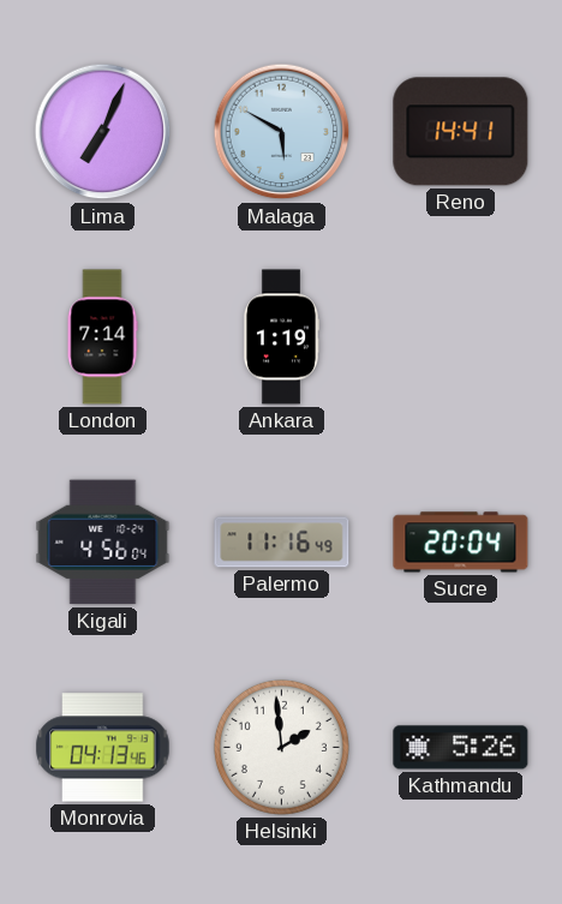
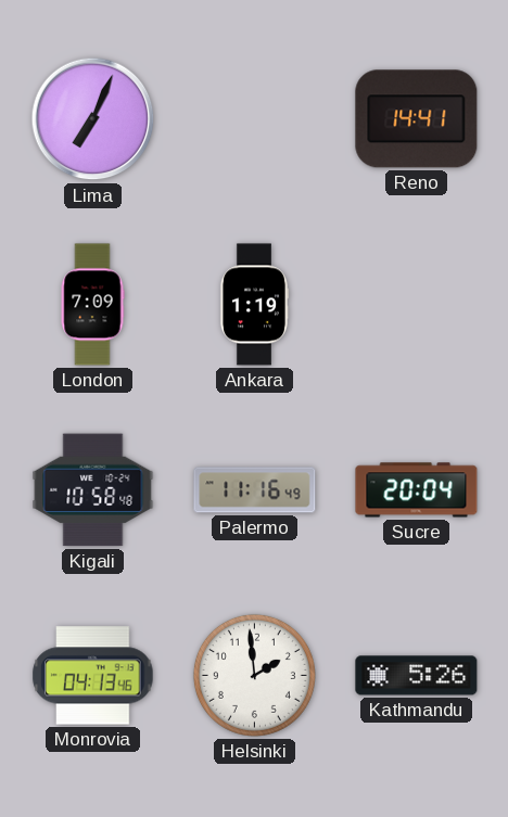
Malaga: 5:50 -> none
London: 7:14 -> 7:09
Kigali: 4:56 -> 10:58
